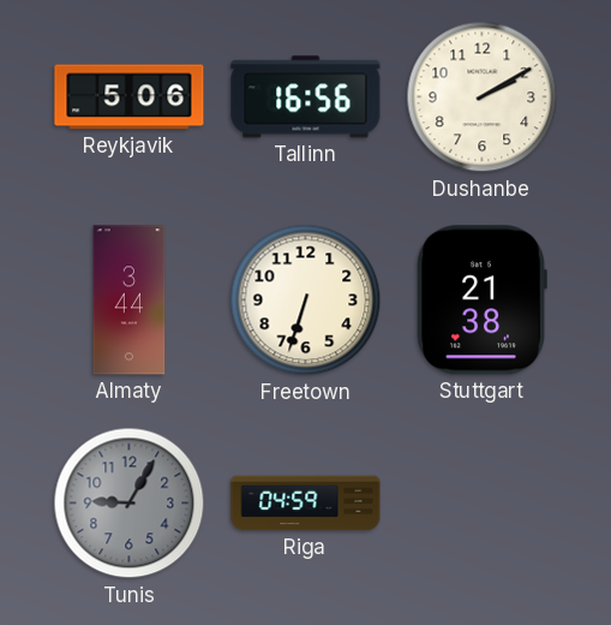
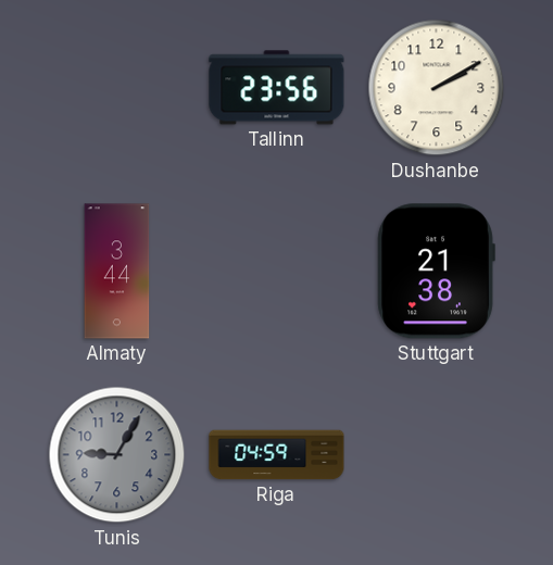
Reykjavik: 5:06 -> none
Tallinn: 16:56 -> 23:56
Freetown: 6:33 -> none
